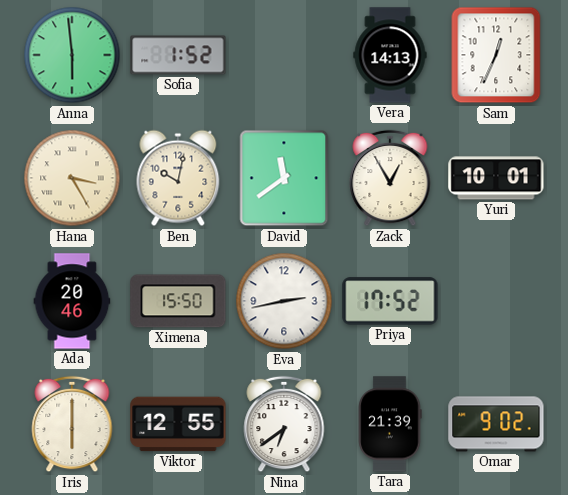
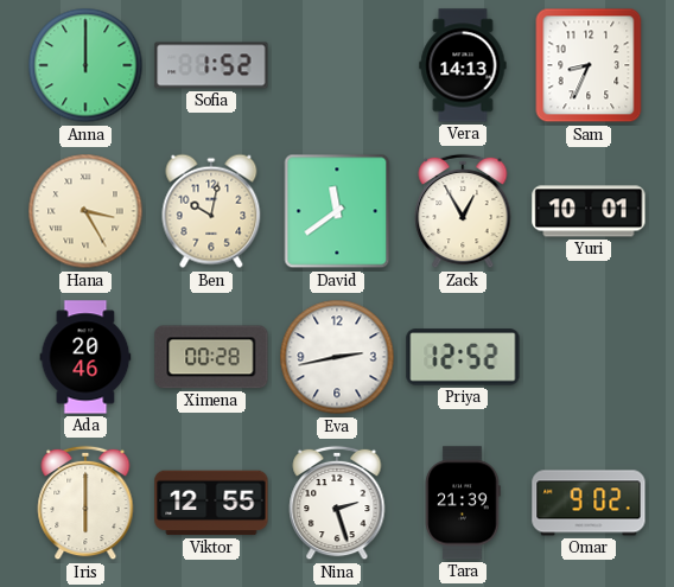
Anna: 5:59 -> 12:00
Sam: 12:34 -> 8:34
Ximena: 15:50 -> 00:28
Priya: 17:52 -> 12:52
Nina: 6:39 -> 2:27
